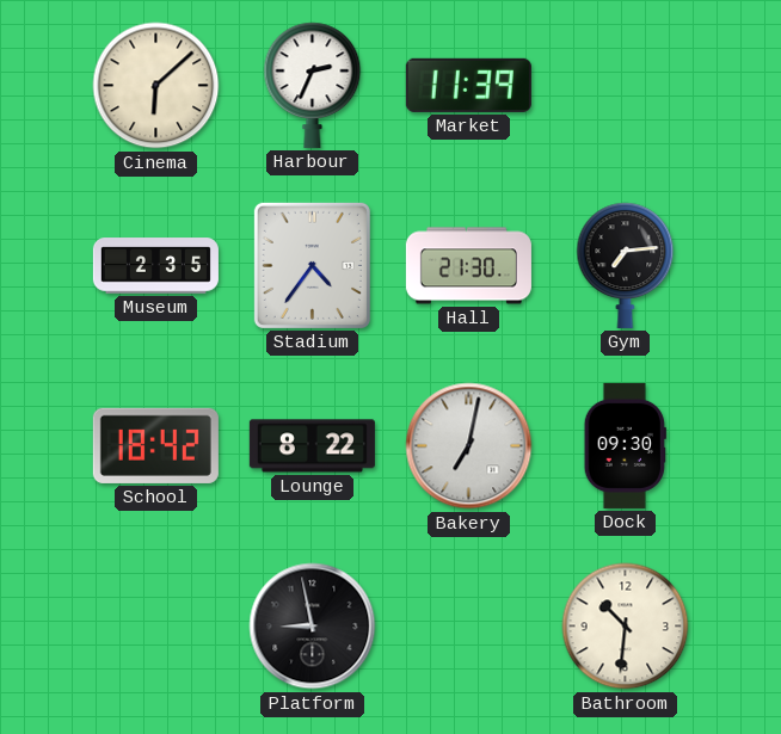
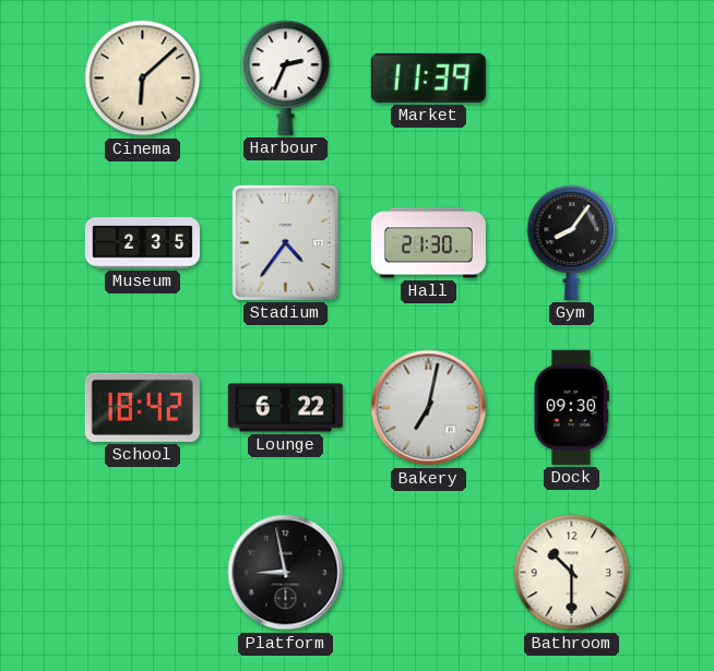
Gym: 7:14 -> 8:06
Lounge: 8:22 -> 6:22
Bathroom: 10:31 -> 10:30
